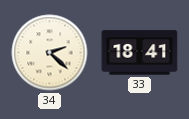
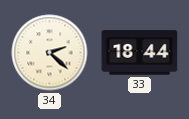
33: 18:41 -> 18:44
